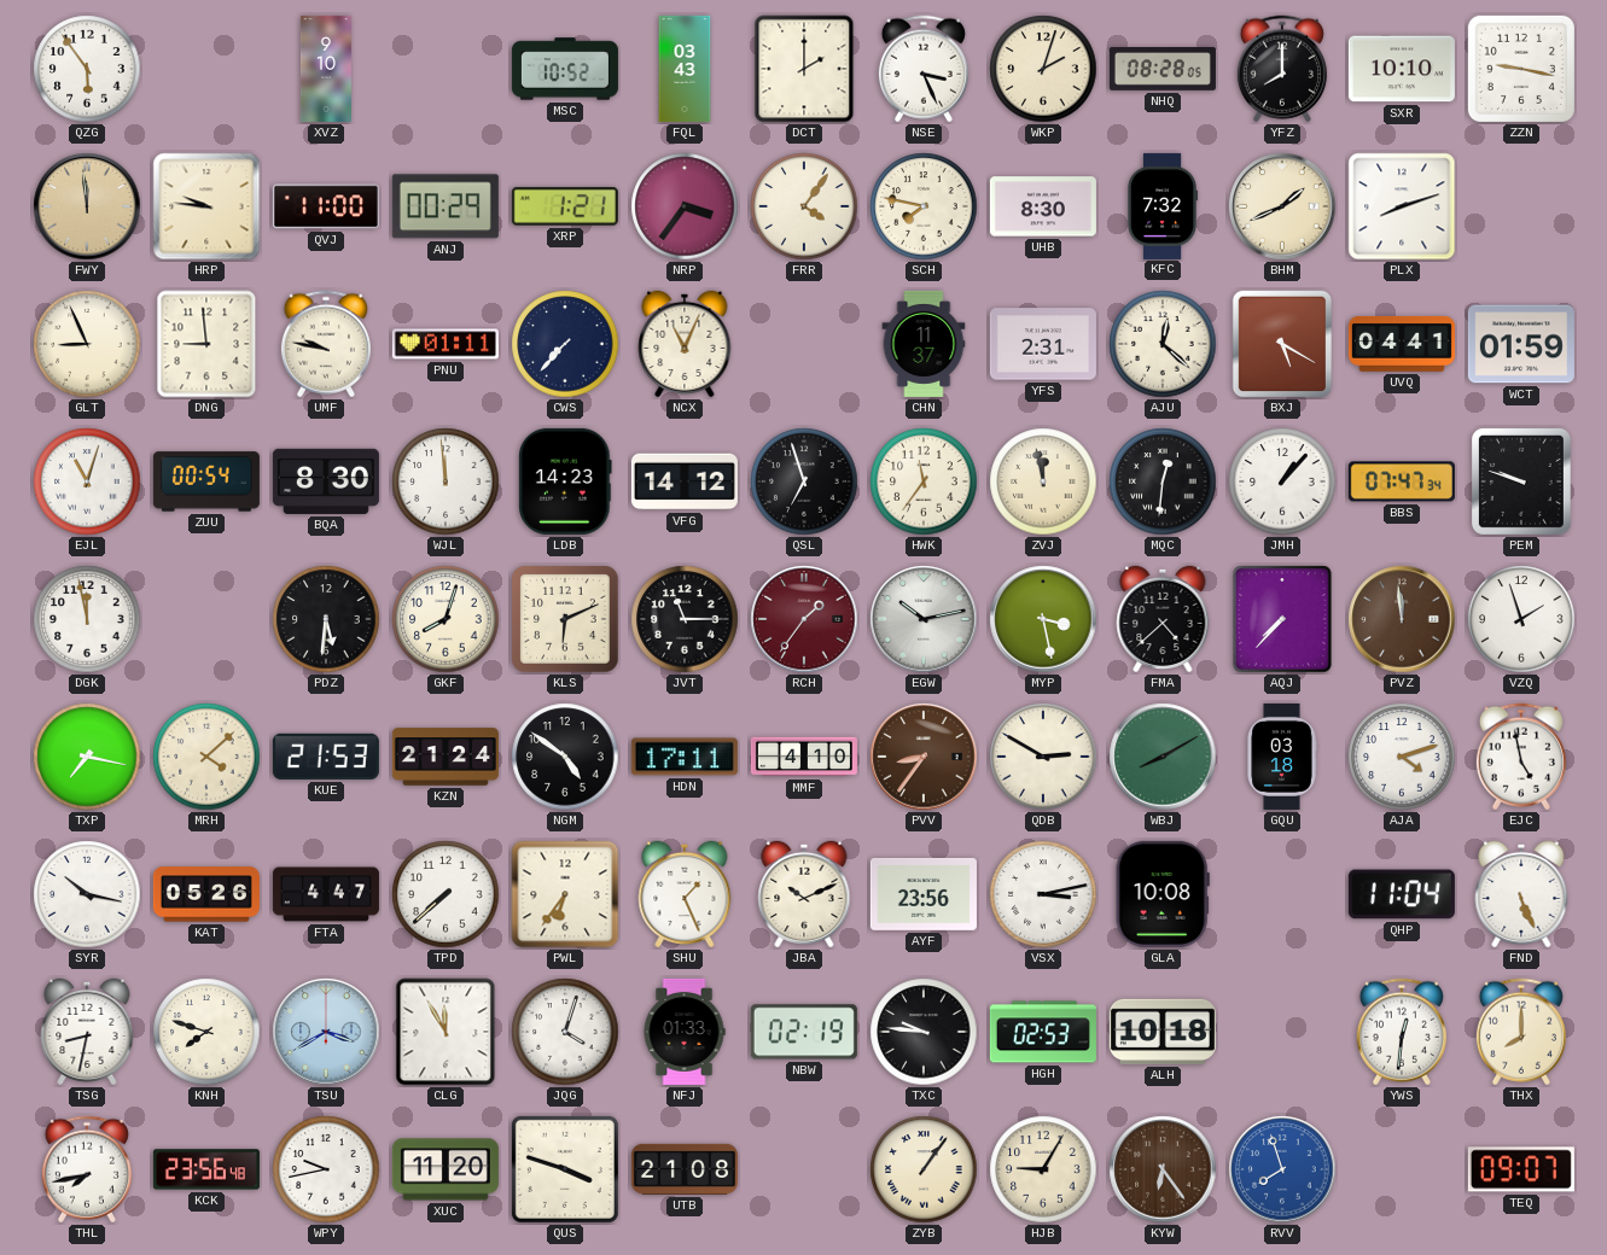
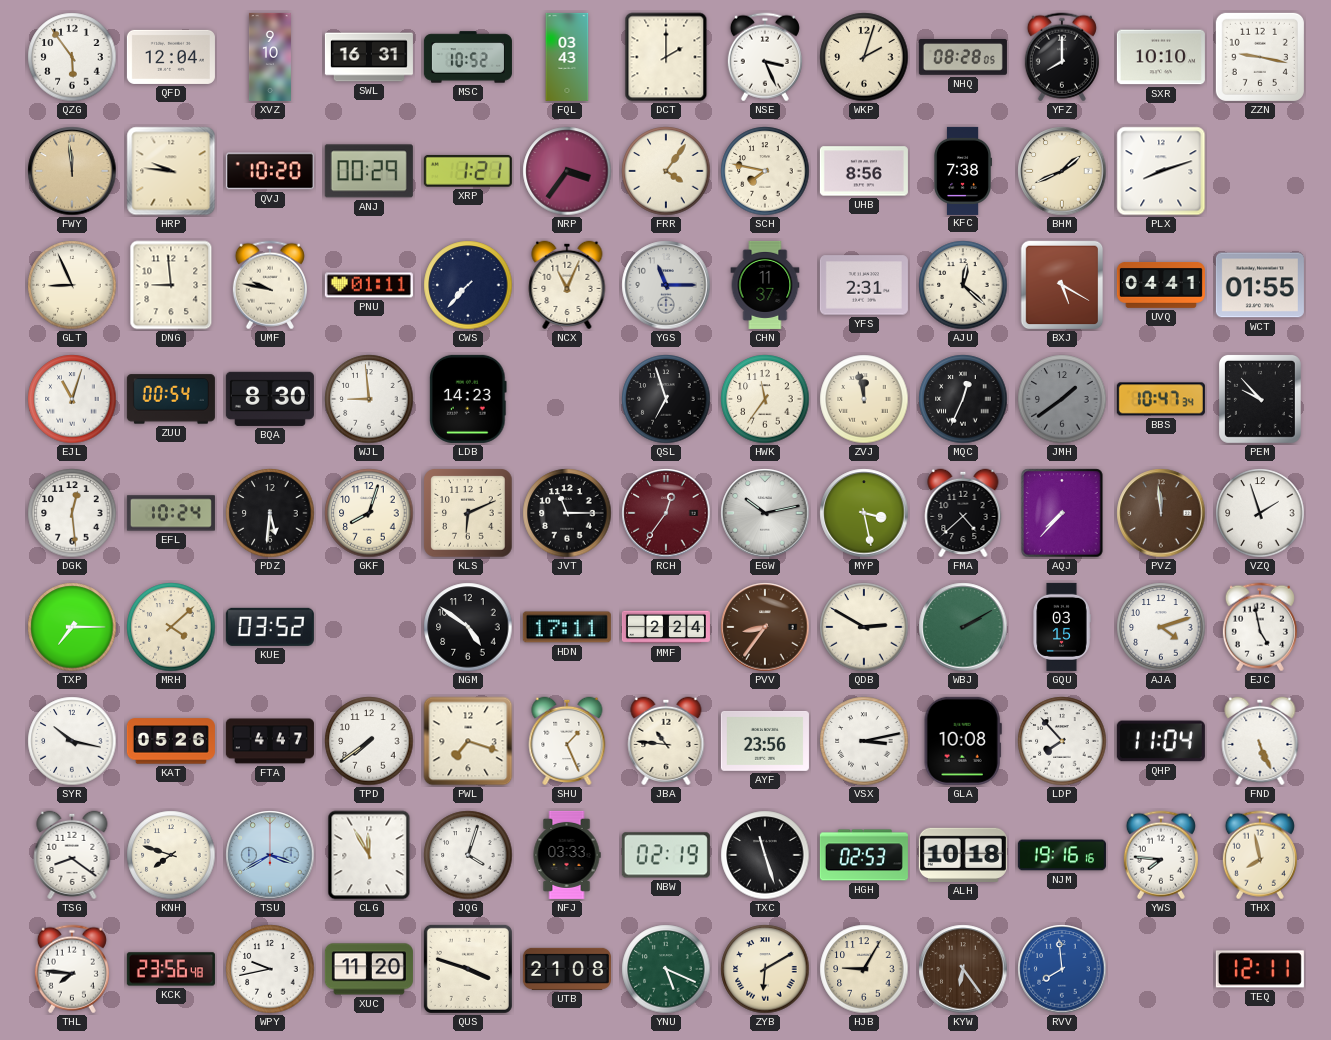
QFD: none -> 12:04
SWL: none -> 16:31
QVJ: 11:00 -> 10:20
UHB: 8:30 -> 8:56
KFC: 7:32 -> 7:38
YGS: none -> 11:15
WCT: 01:59 -> 01:55
WJL: 11:59 -> 8:59
VFG: 14:12 -> none
MQC: 12:31 -> 12:34
JMH: 1:07 -> 1:39
JMH dial: white -> grey
BBS: 07:47 -> 10:47
PEM: 9:48 -> 9:53
DGK: 11:58 -> 12:29
EFL: none -> 10:24
RCH: 1:36 -> 12:36
TXP: 7:17 -> 7:15
KUE: 21:53 -> 03:52
KZN: 21:24 -> none
MMF: 4:10 -> 2:24
WBJ: 8:10 -> 2:10
GQU: 03:18 -> 03:15
TPD: 7:38 -> 7:39
PWL: 6:36 -> 7:18
JBA: 10:11 -> 10:46
LDP: none -> 7:53
TSG: 8:32 -> 8:21
NFJ: 01:33 -> 03:33
TXC: 9:46 -> 11:27
NJM: none -> 19:16
YWS: 12:31 -> 7:46
THX: 8:00 -> 7:58
THL: 7:43 -> 7:46
YNU: none -> 5:19
ZYB: 1:06 -> 6:10
RVV: 7:57 -> 7:59
TEQ: 09:07 -> 12:11
